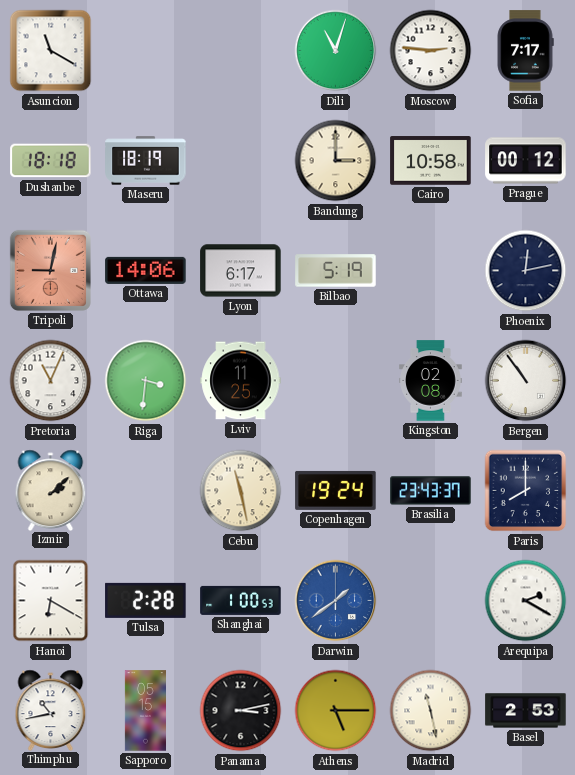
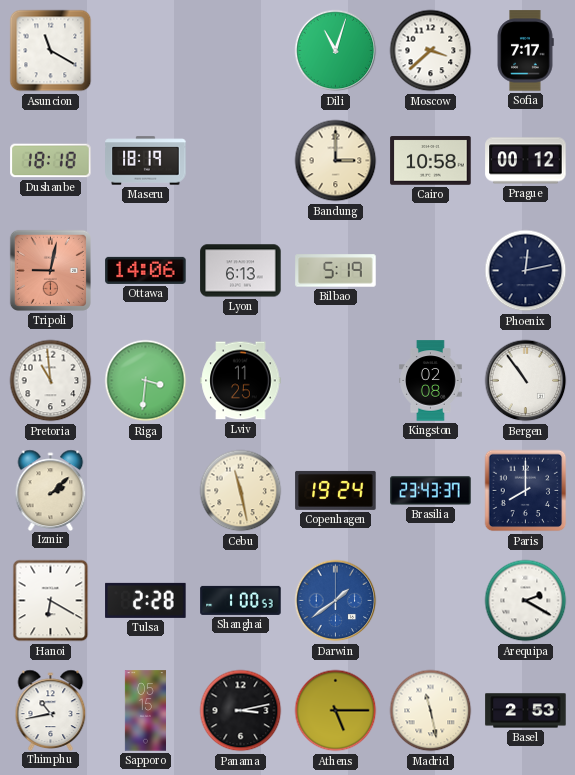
Moscow: 2:46 -> 3:38
Lyon: 6:17 -> 6:13
Pretoria: 11:04 -> 10:59
